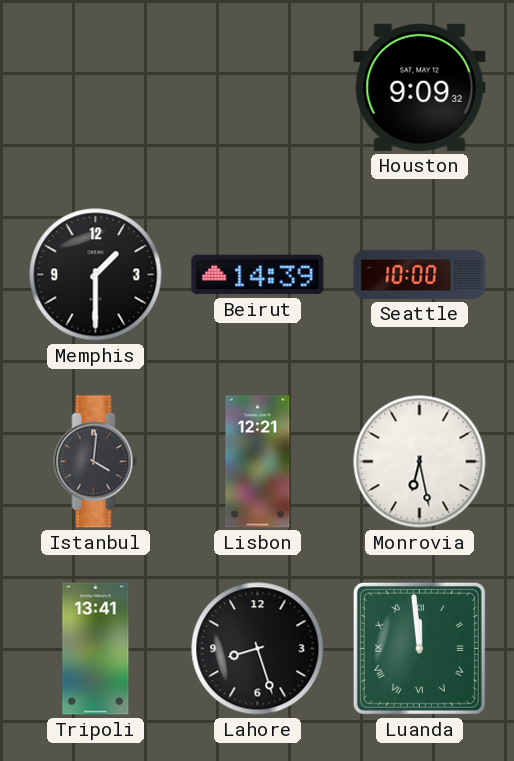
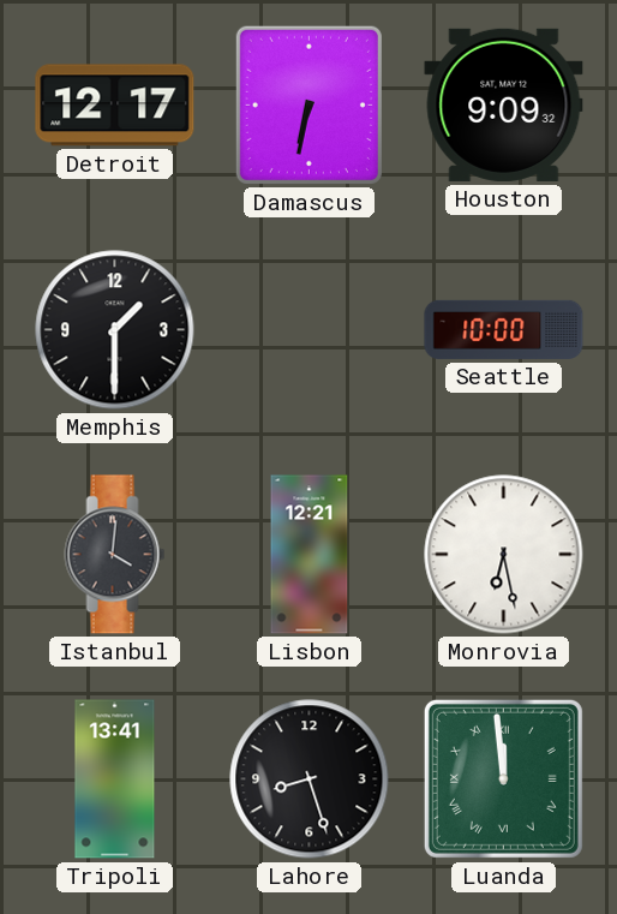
Detroit: none -> 12:17
Damascus: none -> 6:32
Beirut: 14:39 -> none
